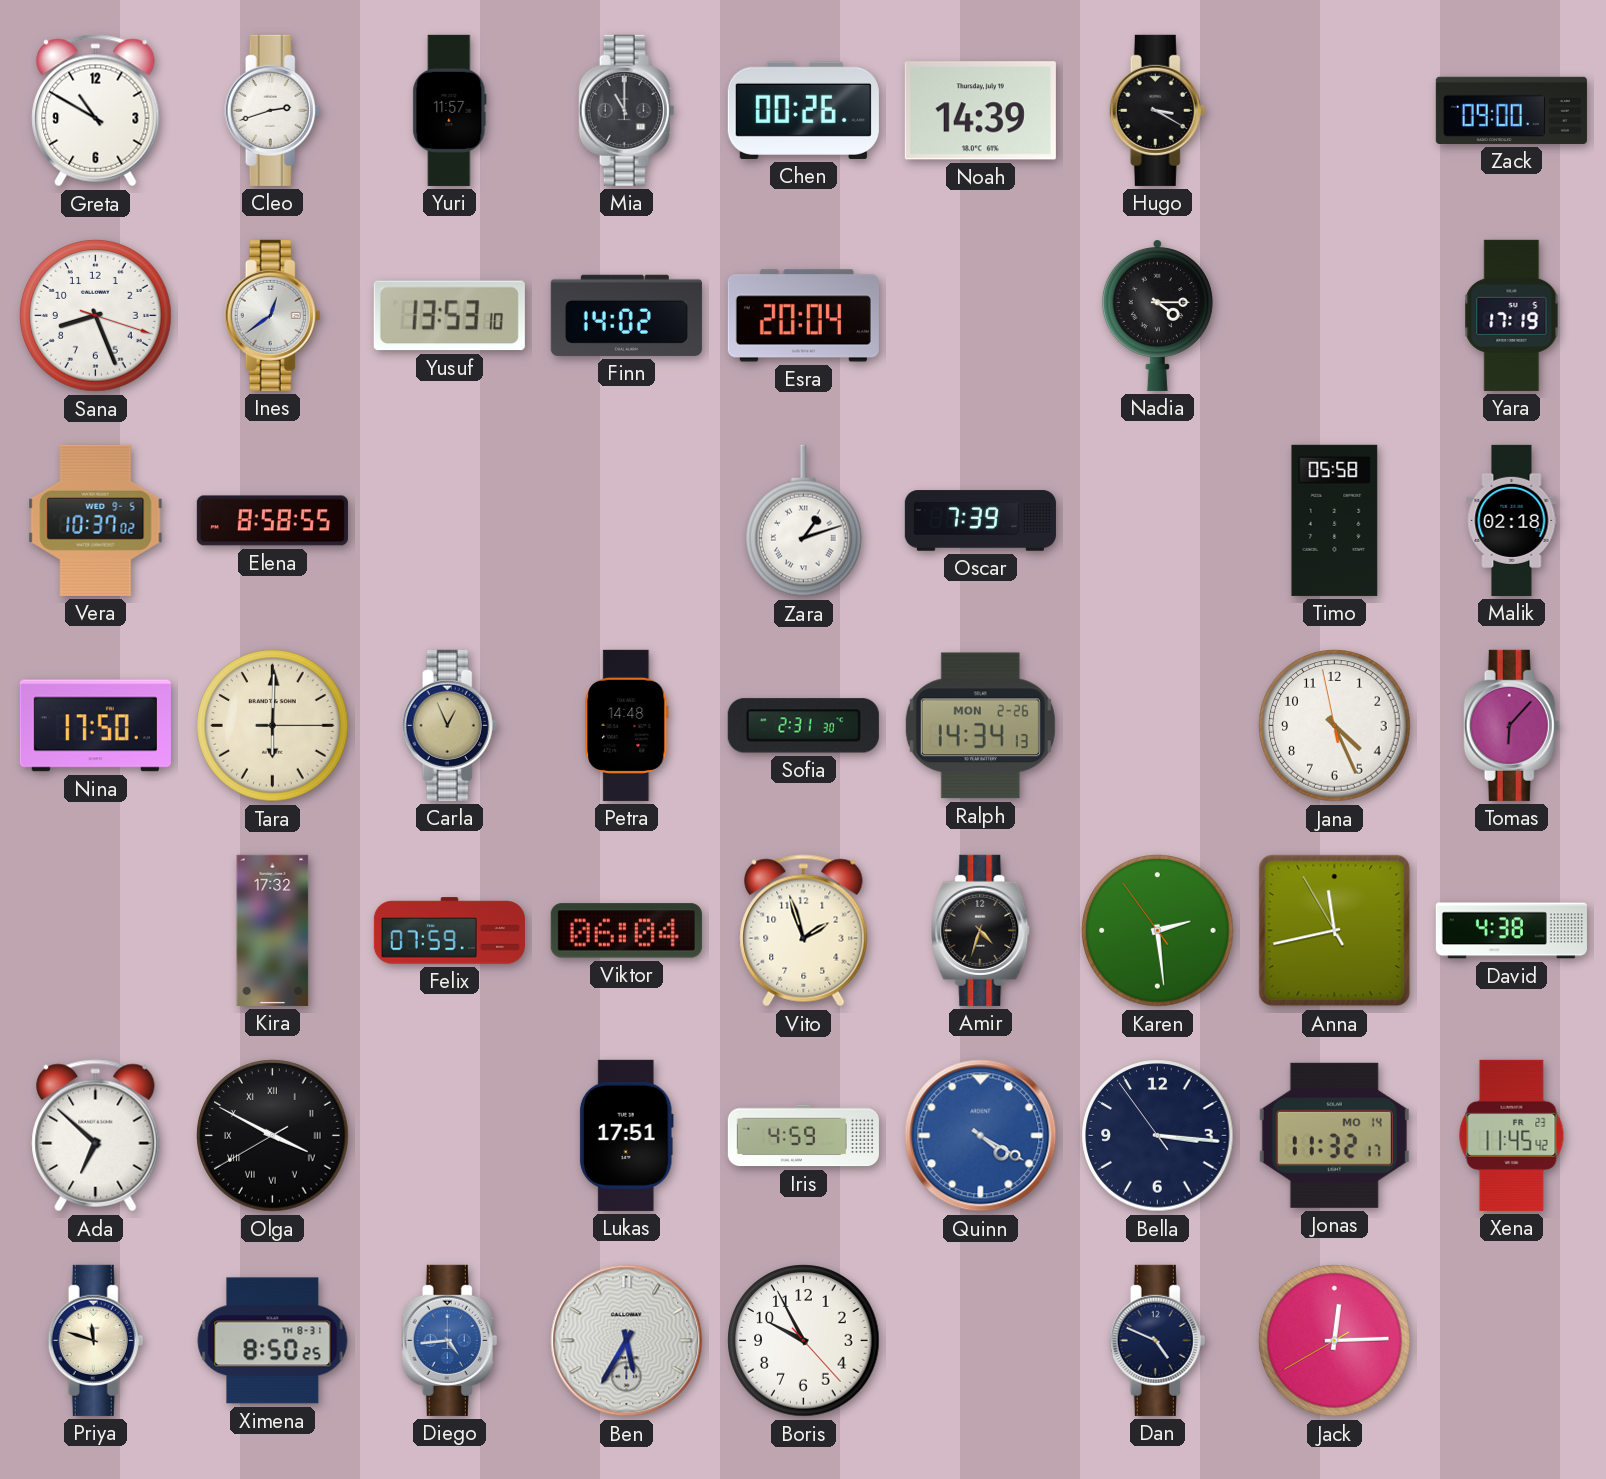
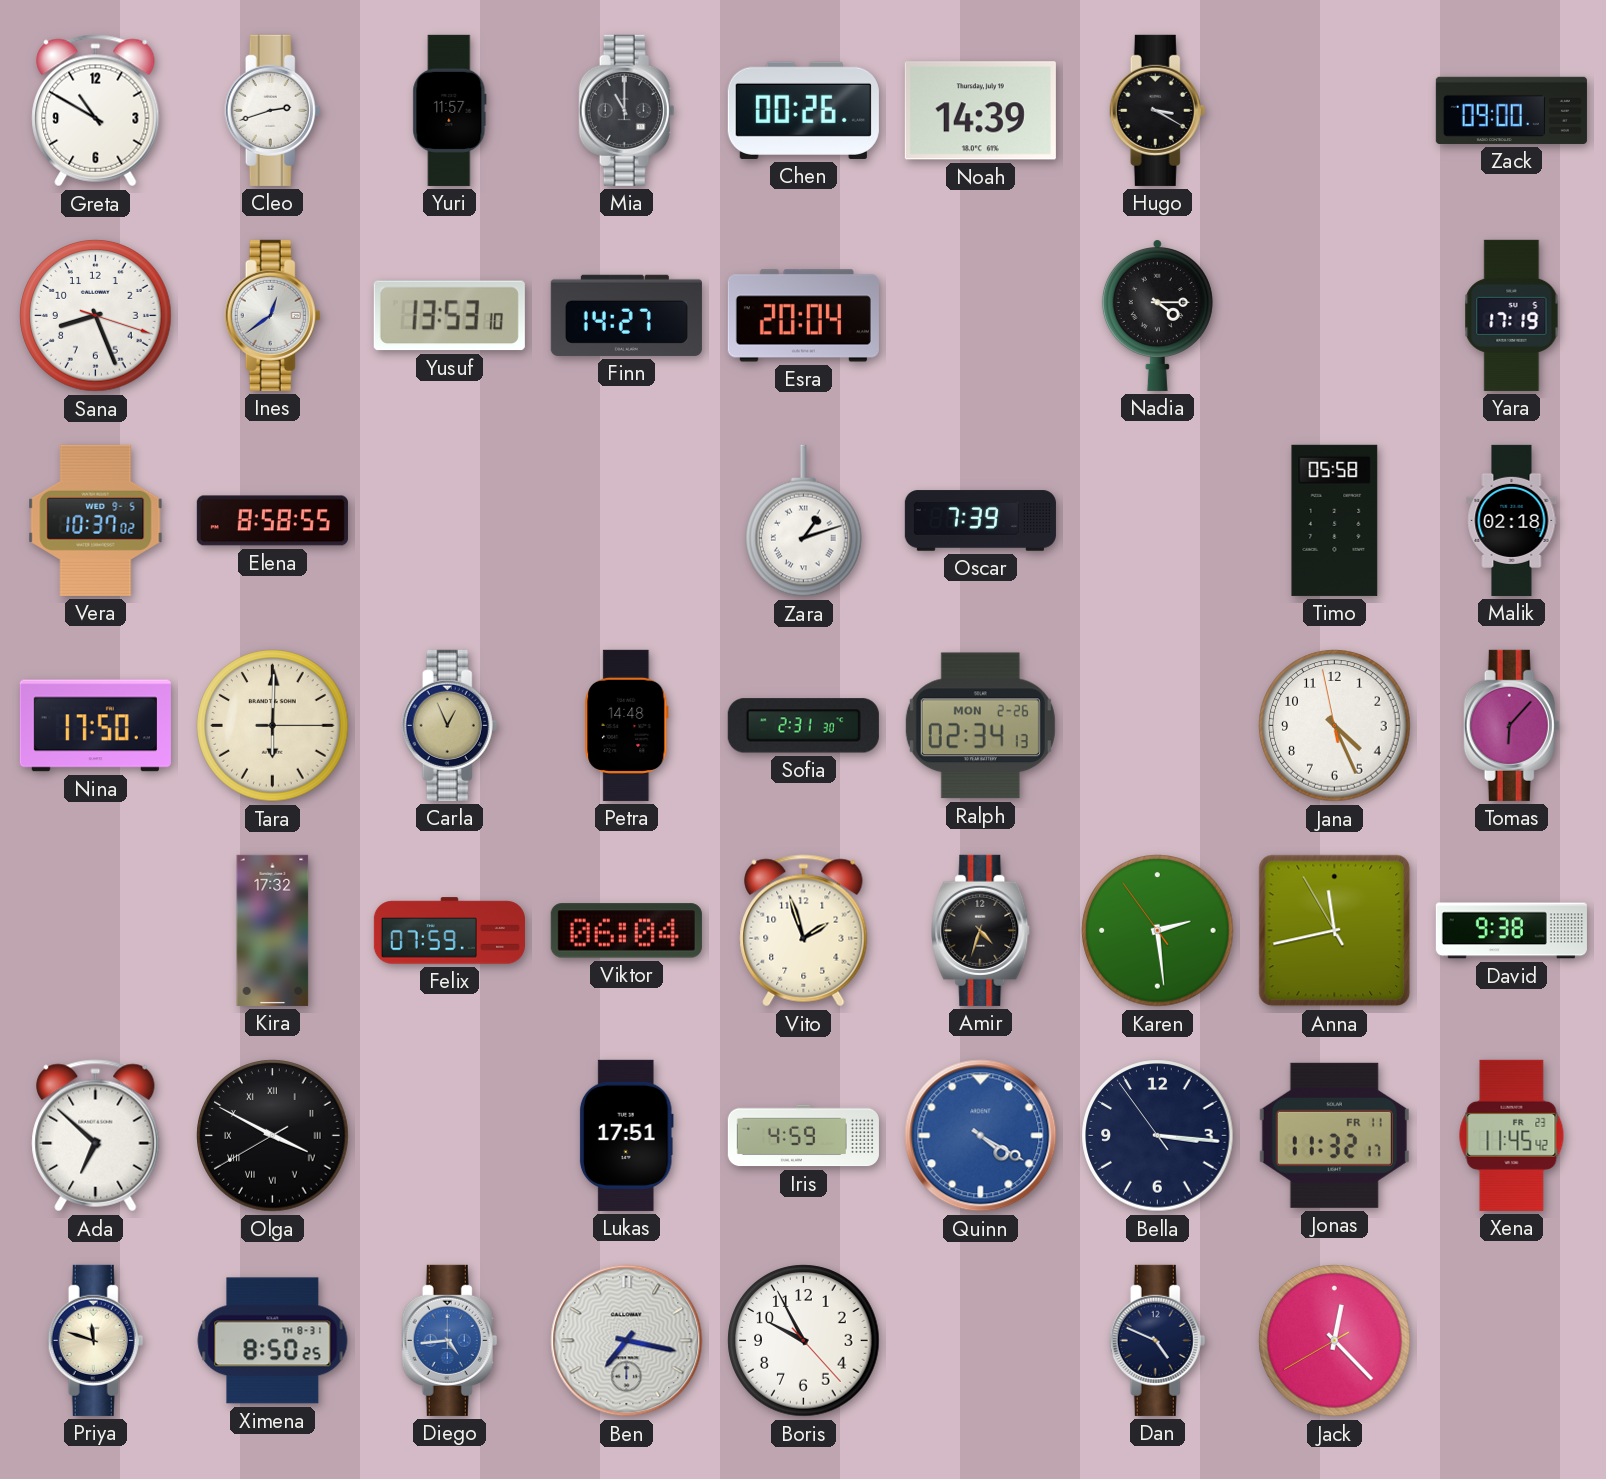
Finn: 14:02 -> 14:27
Ralph: 14:34 -> 02:34
David: 4:38 -> 9:38
Jonas date: MO 14 -> FR 11
Ben: 5:35 -> 7:17
Jack: 12:14 -> 12:22
